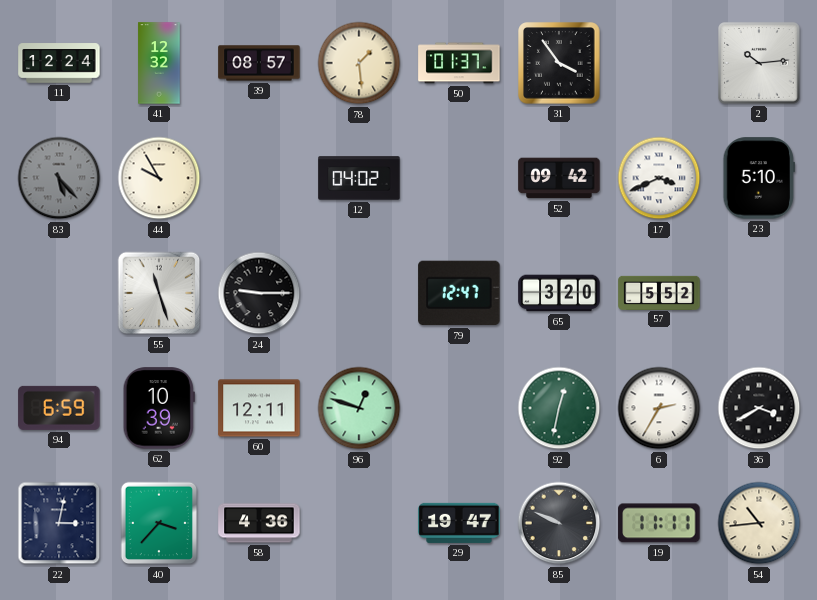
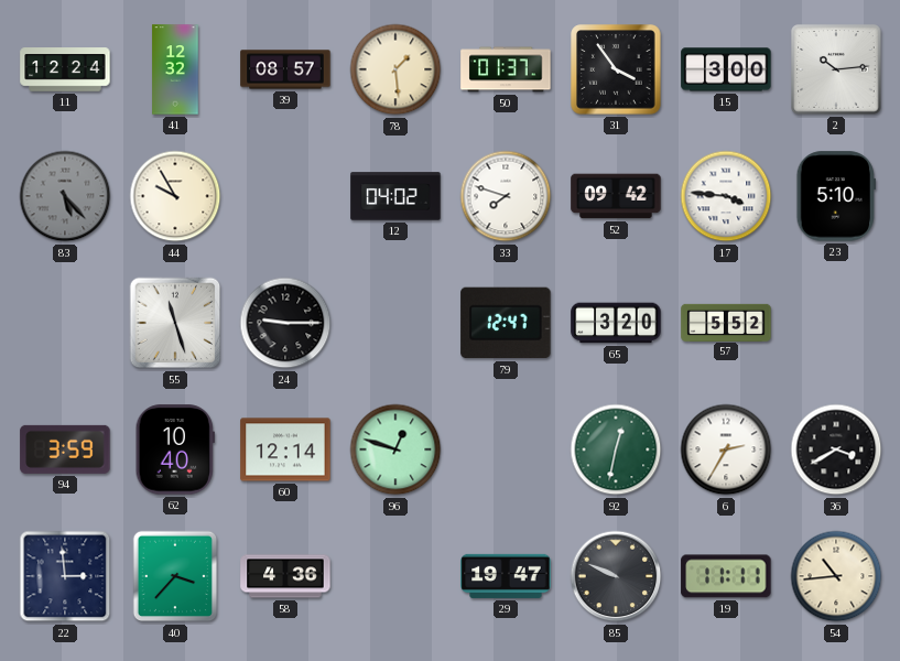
15: none -> 3:00
33: none -> 7:48
17: 3:41 -> 3:46
94: 6:59 -> 3:59
62: 10:39 -> 10:40
60: 12:11 -> 12:14
22: 3:02 -> 2:59
